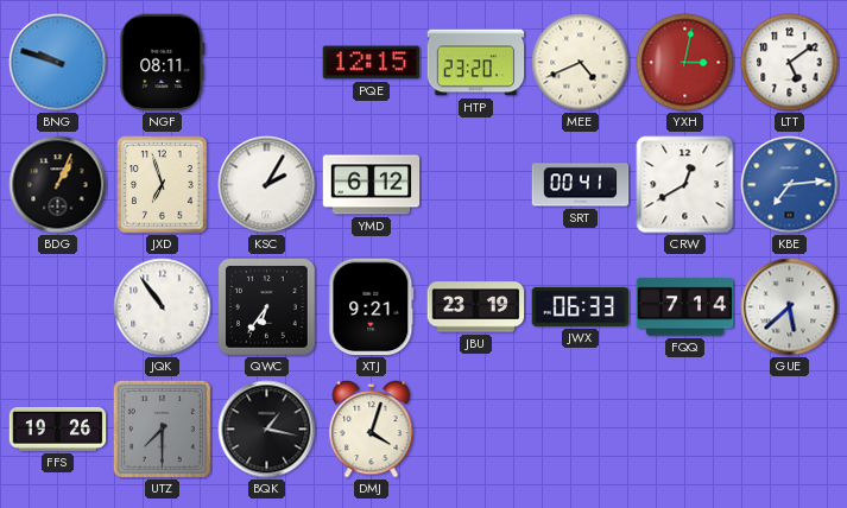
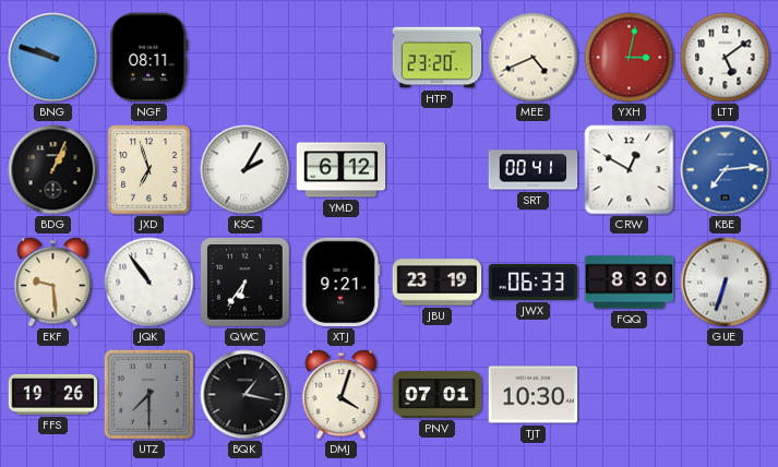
PQE: 12:15 -> none
CRW: 12:40 -> 12:50
EKF: none -> 9:29
FQQ: 7:14 -> 8:30
GUE: 5:38 -> 6:33
PNV: none -> 07:01
TJT: none -> 10:30
